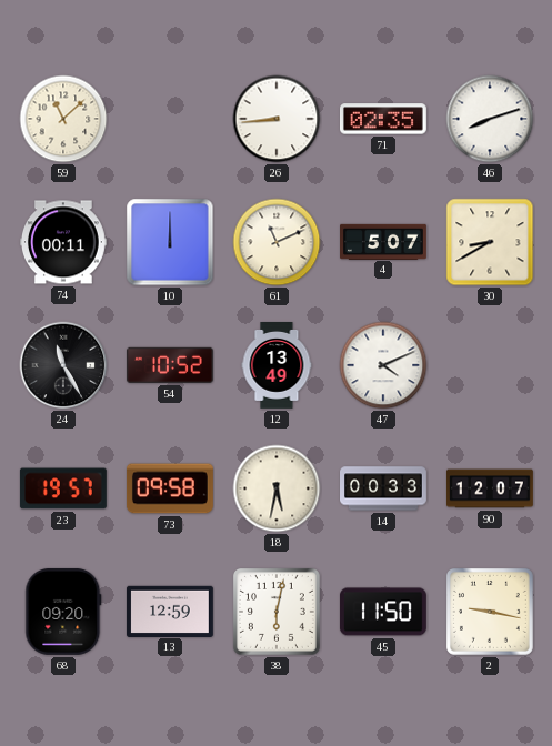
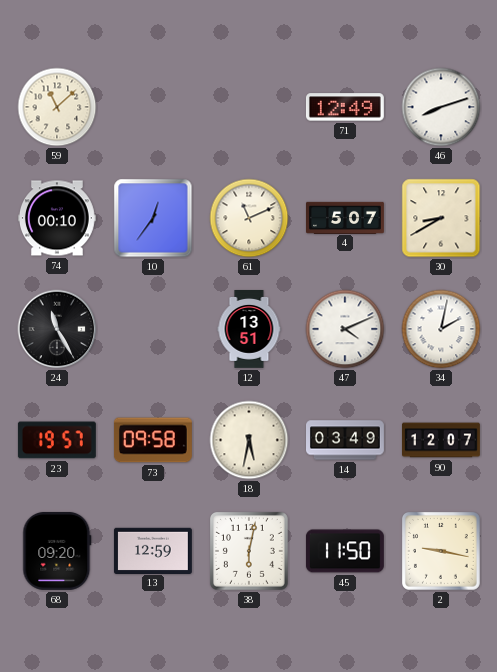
26: 8:44 -> none
71: 02:35 -> 12:49
74: 00:11 -> 00:10
10: 12:00 -> 12:36
54: 10:52 -> none
12: 13:49 -> 13:51
34: none -> 2:02
14: 00:33 -> 03:49
